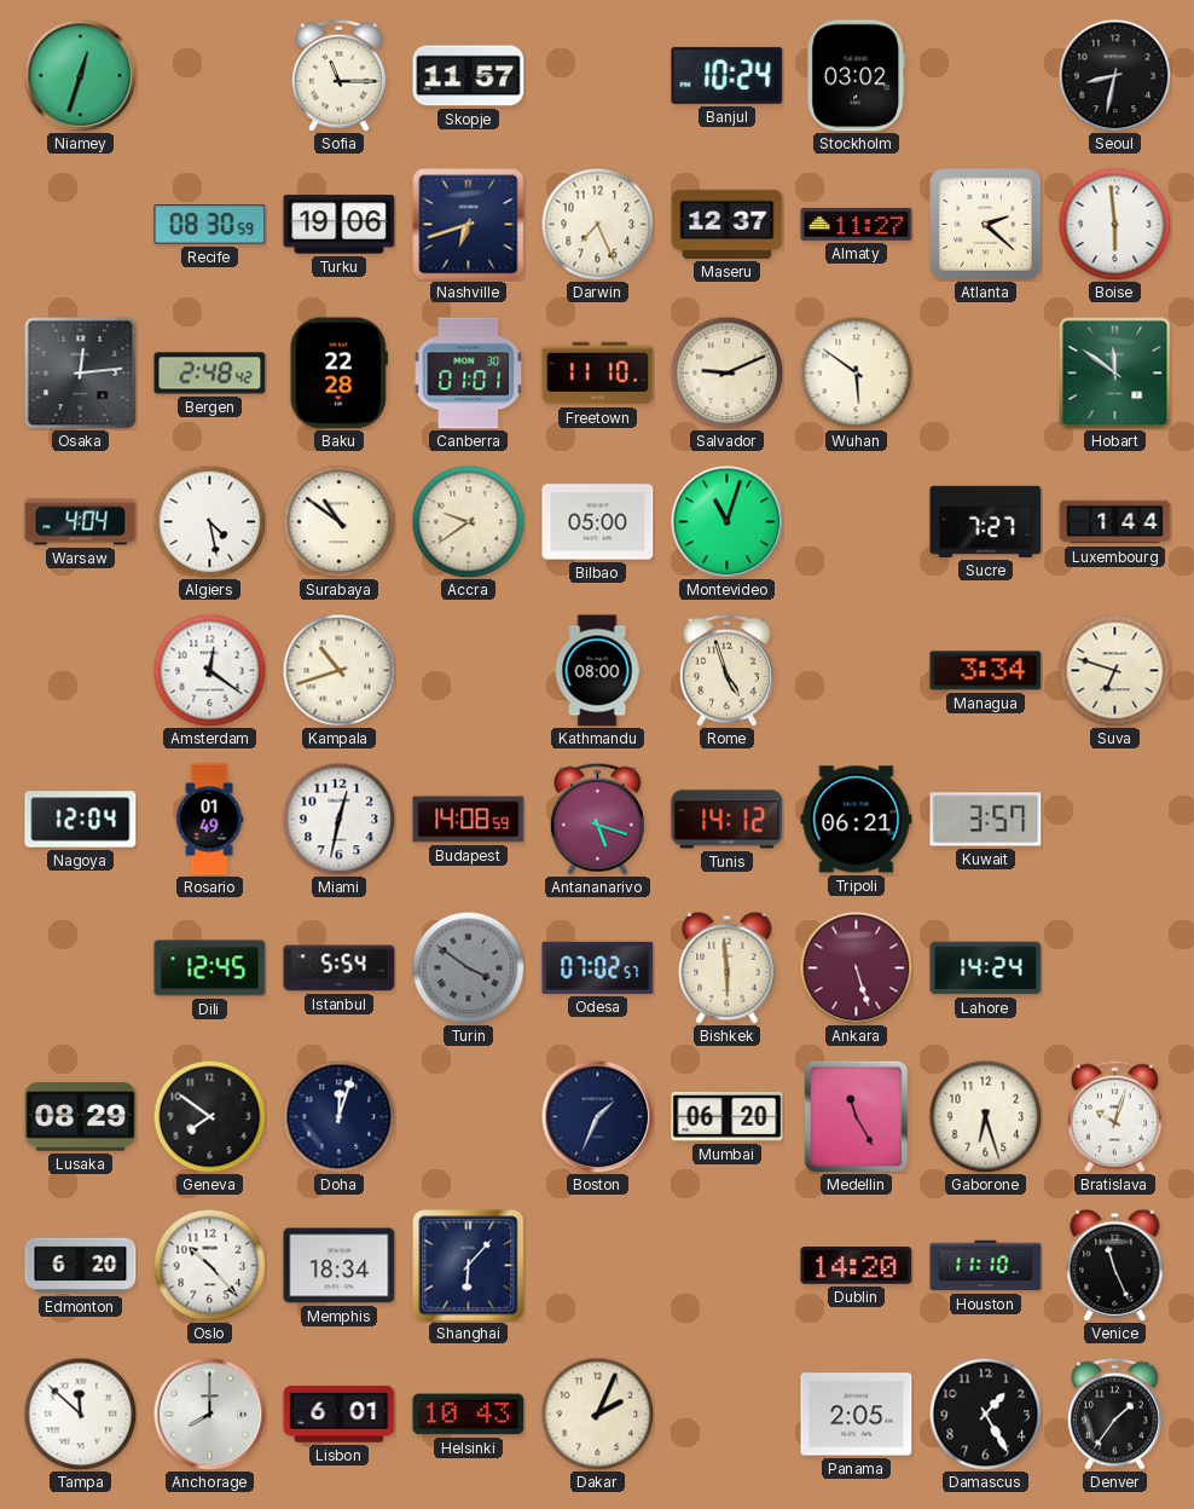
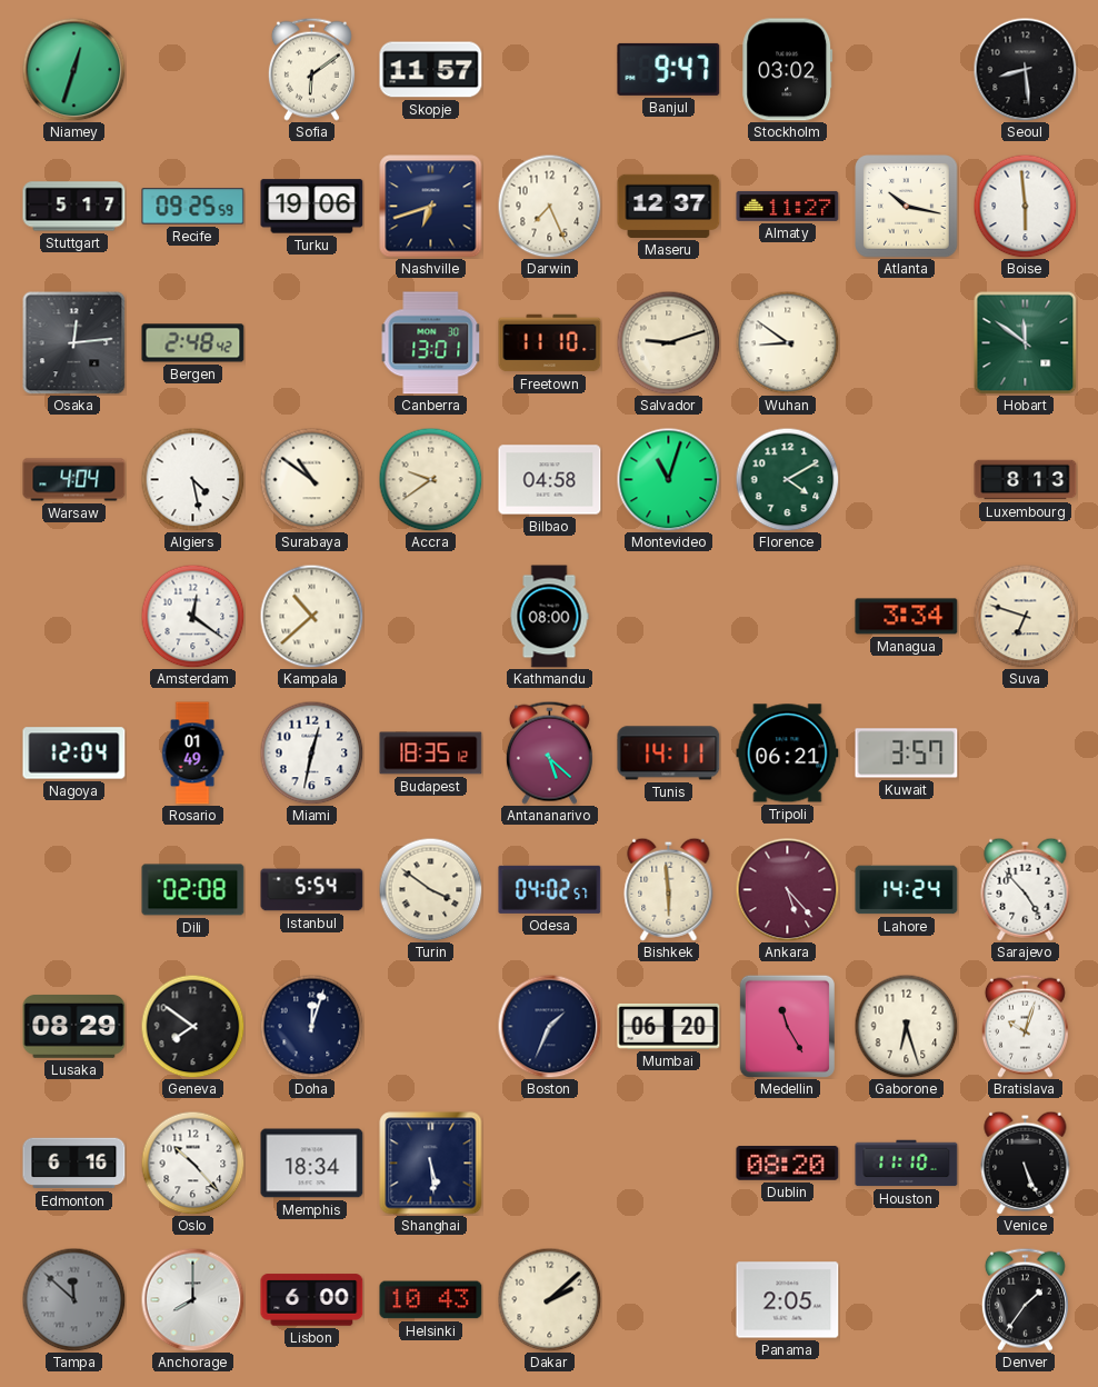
Sofia: 11:15 -> 6:09
Banjul: 10:24 -> 9:47
Seoul: 8:32 -> 8:29
Stuttgart: none -> 5:17
Recife: 08:30 -> 09:25
Atlanta: 2:22 -> 10:17
Baku: 22:28 -> none
Canberra: 01:01 -> 13:01
Salvador: 9:11 -> 9:12
Wuhan: 5:51 -> 8:51
Bilbao: 05:00 -> 04:58
Florence: none -> 4:10
Sucre: 7:27 -> none
Luxembourg: 1:44 -> 8:13
Kampala: 10:42 -> 10:38
Rome: 4:57 -> none
Budapest: 14:08 -> 18:35
Antananarivo: 5:18 -> 5:22
Tunis: 14:12 -> 14:11
Dili: 12:45 -> 02:08
Turin dial: grey -> cream
Odesa: 07:02 -> 04:02
Ankara: 5:27 -> 5:23
Sarajevo: none -> 4:53
Edmonton: 6:20 -> 6:16
Shanghai: 6:07 -> 5:29
Dublin: 14:20 -> 08:20
Venice: 11:26 -> 5:26
Tampa dial: white -> grey
Lisbon: 6:01 -> 6:00
Dakar: 2:04 -> 2:08
Damascus: 1:25 -> none
